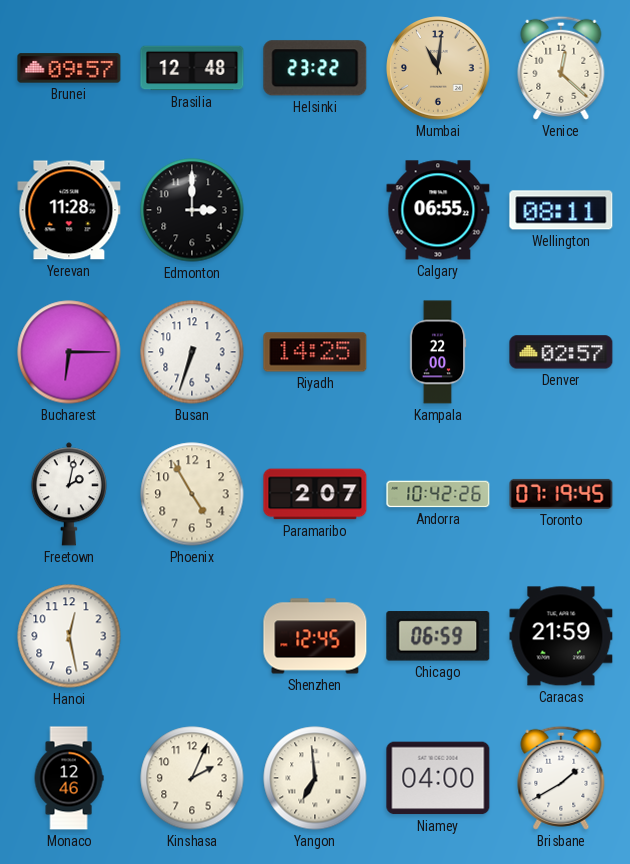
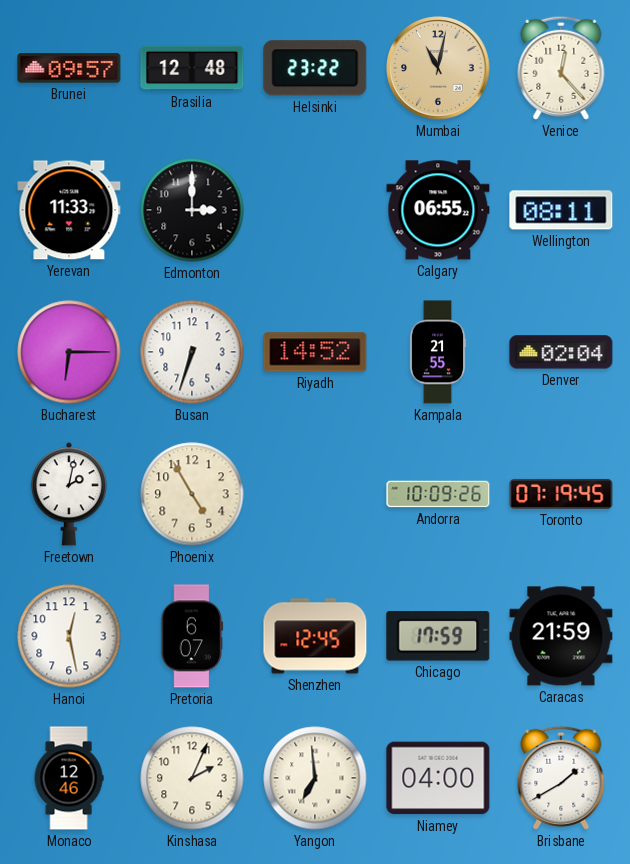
Mumbai: 11:01 -> 11:02
Venice: 12:22 -> 12:23
Yerevan: 11:28 -> 11:33
Riyadh: 14:25 -> 14:52
Kampala: 22:00 -> 21:55
Denver: 02:57 -> 02:04
Paramaribo: 2:07 -> none
Andorra: 10:42 -> 10:09
Pretoria: none -> 6:07
Chicago: 06:59 -> 17:59
